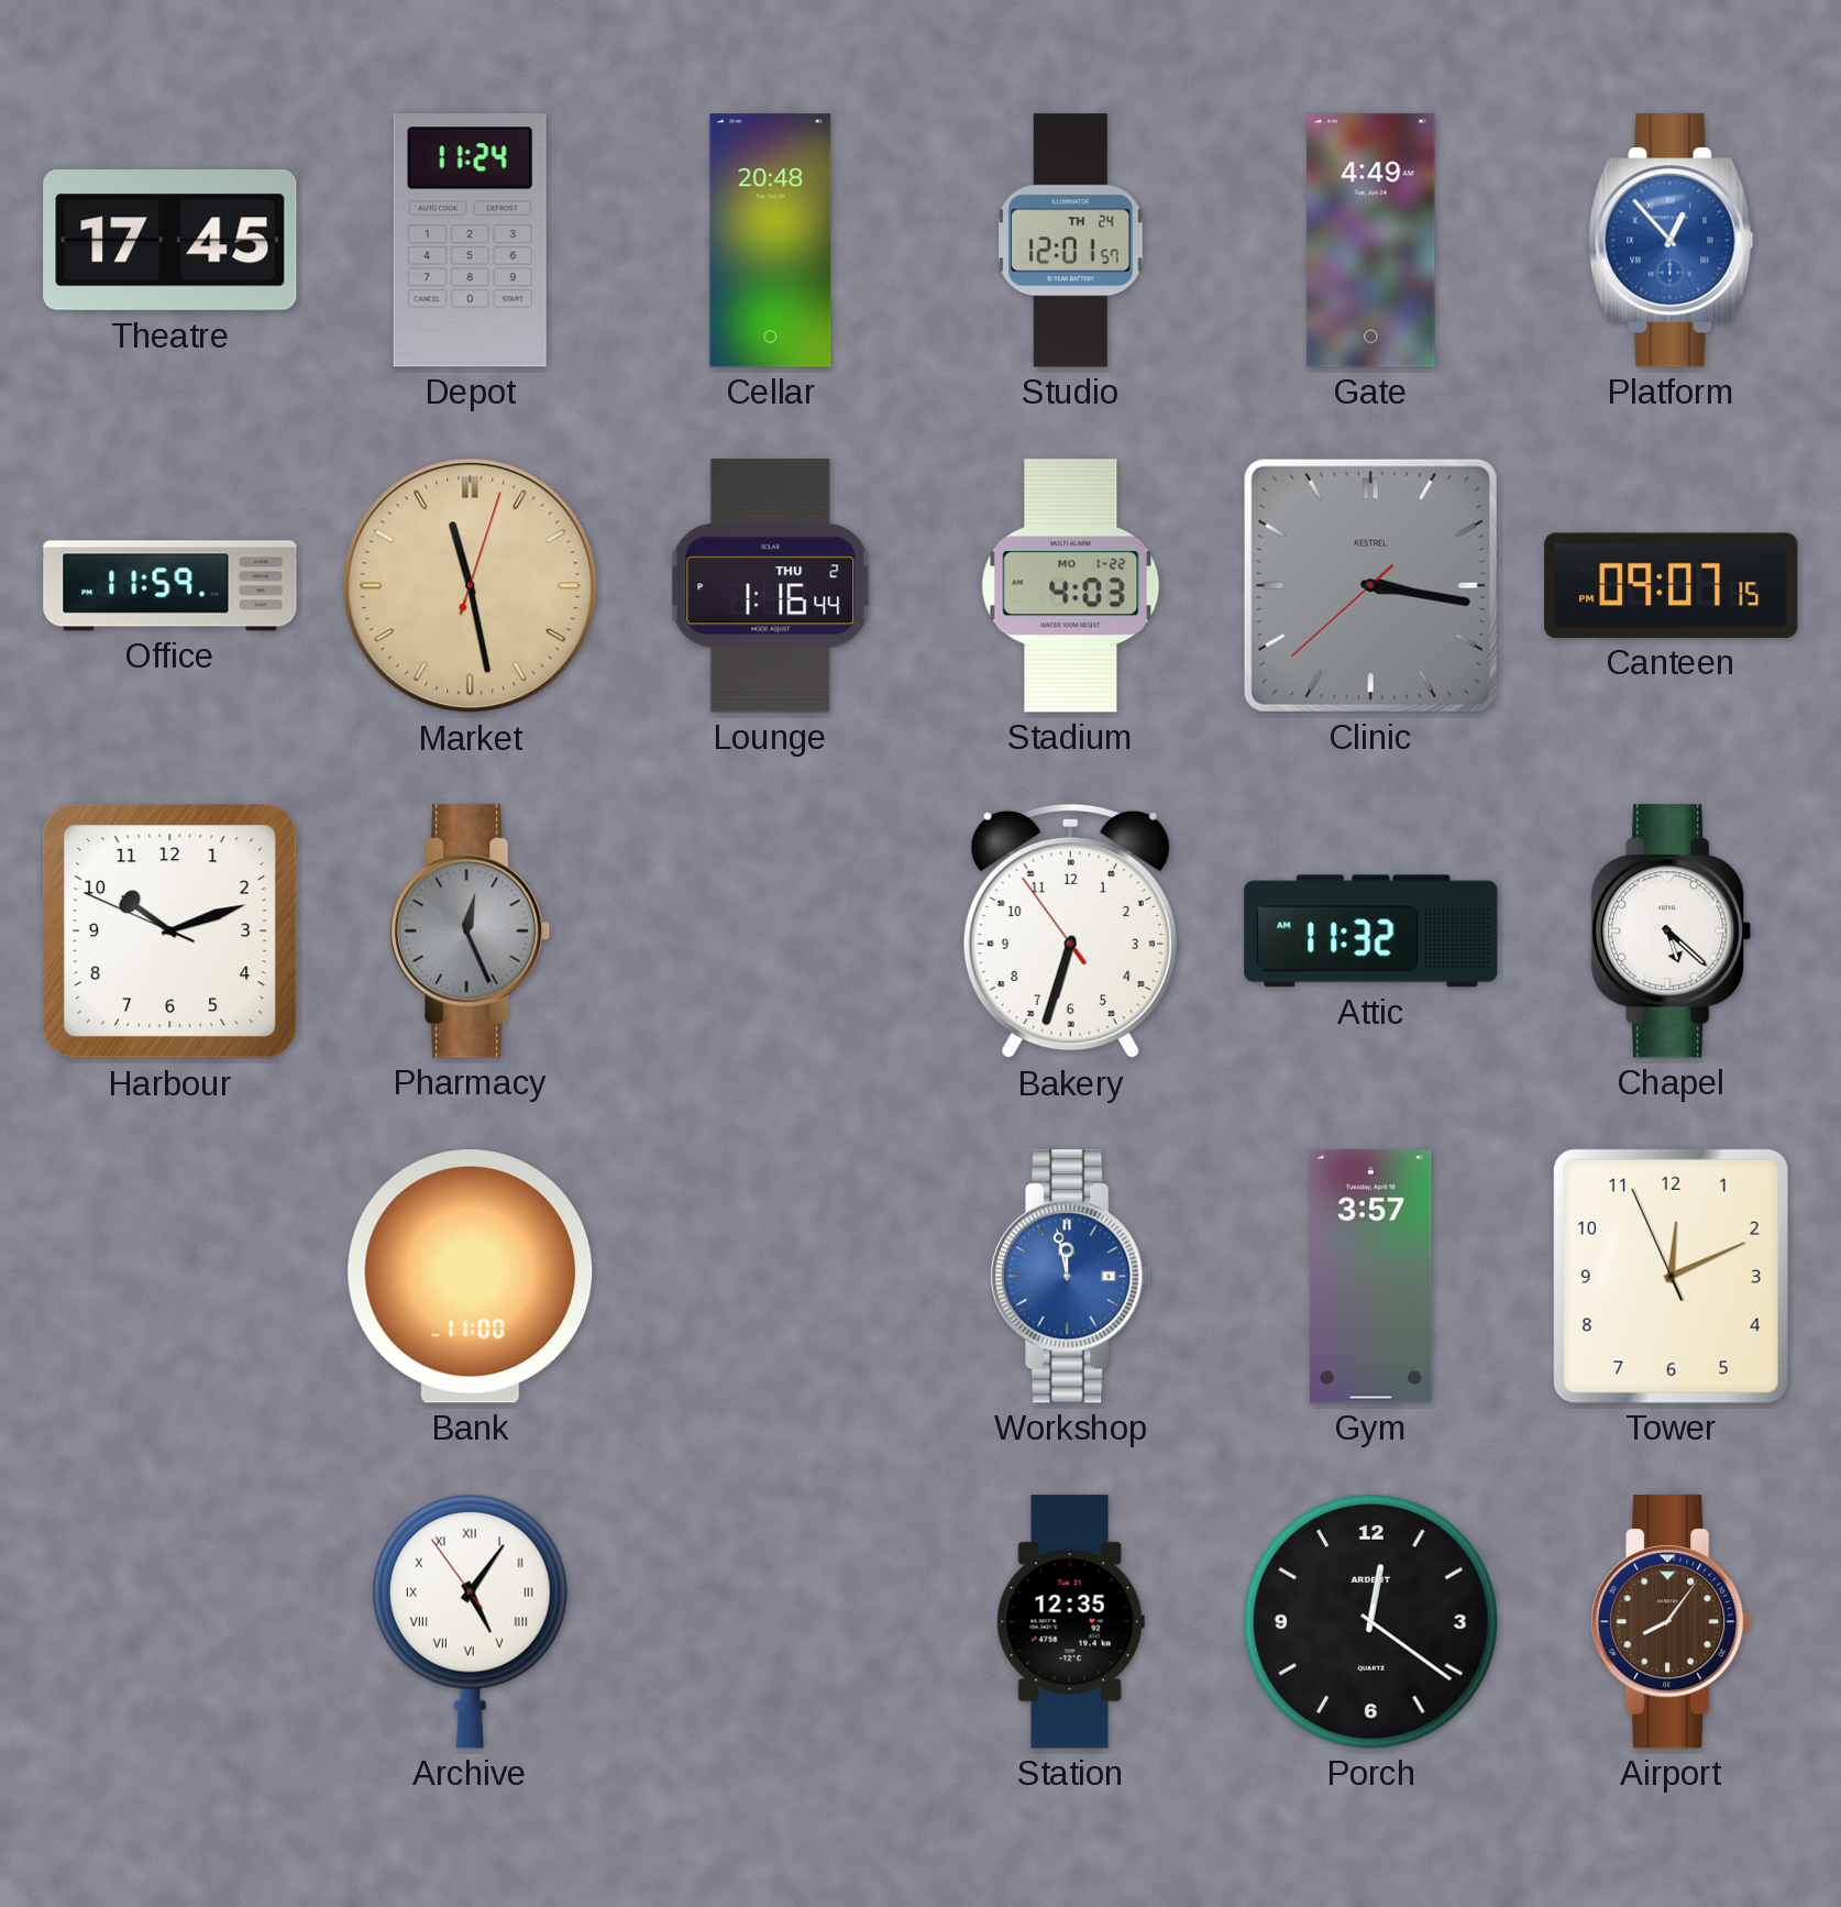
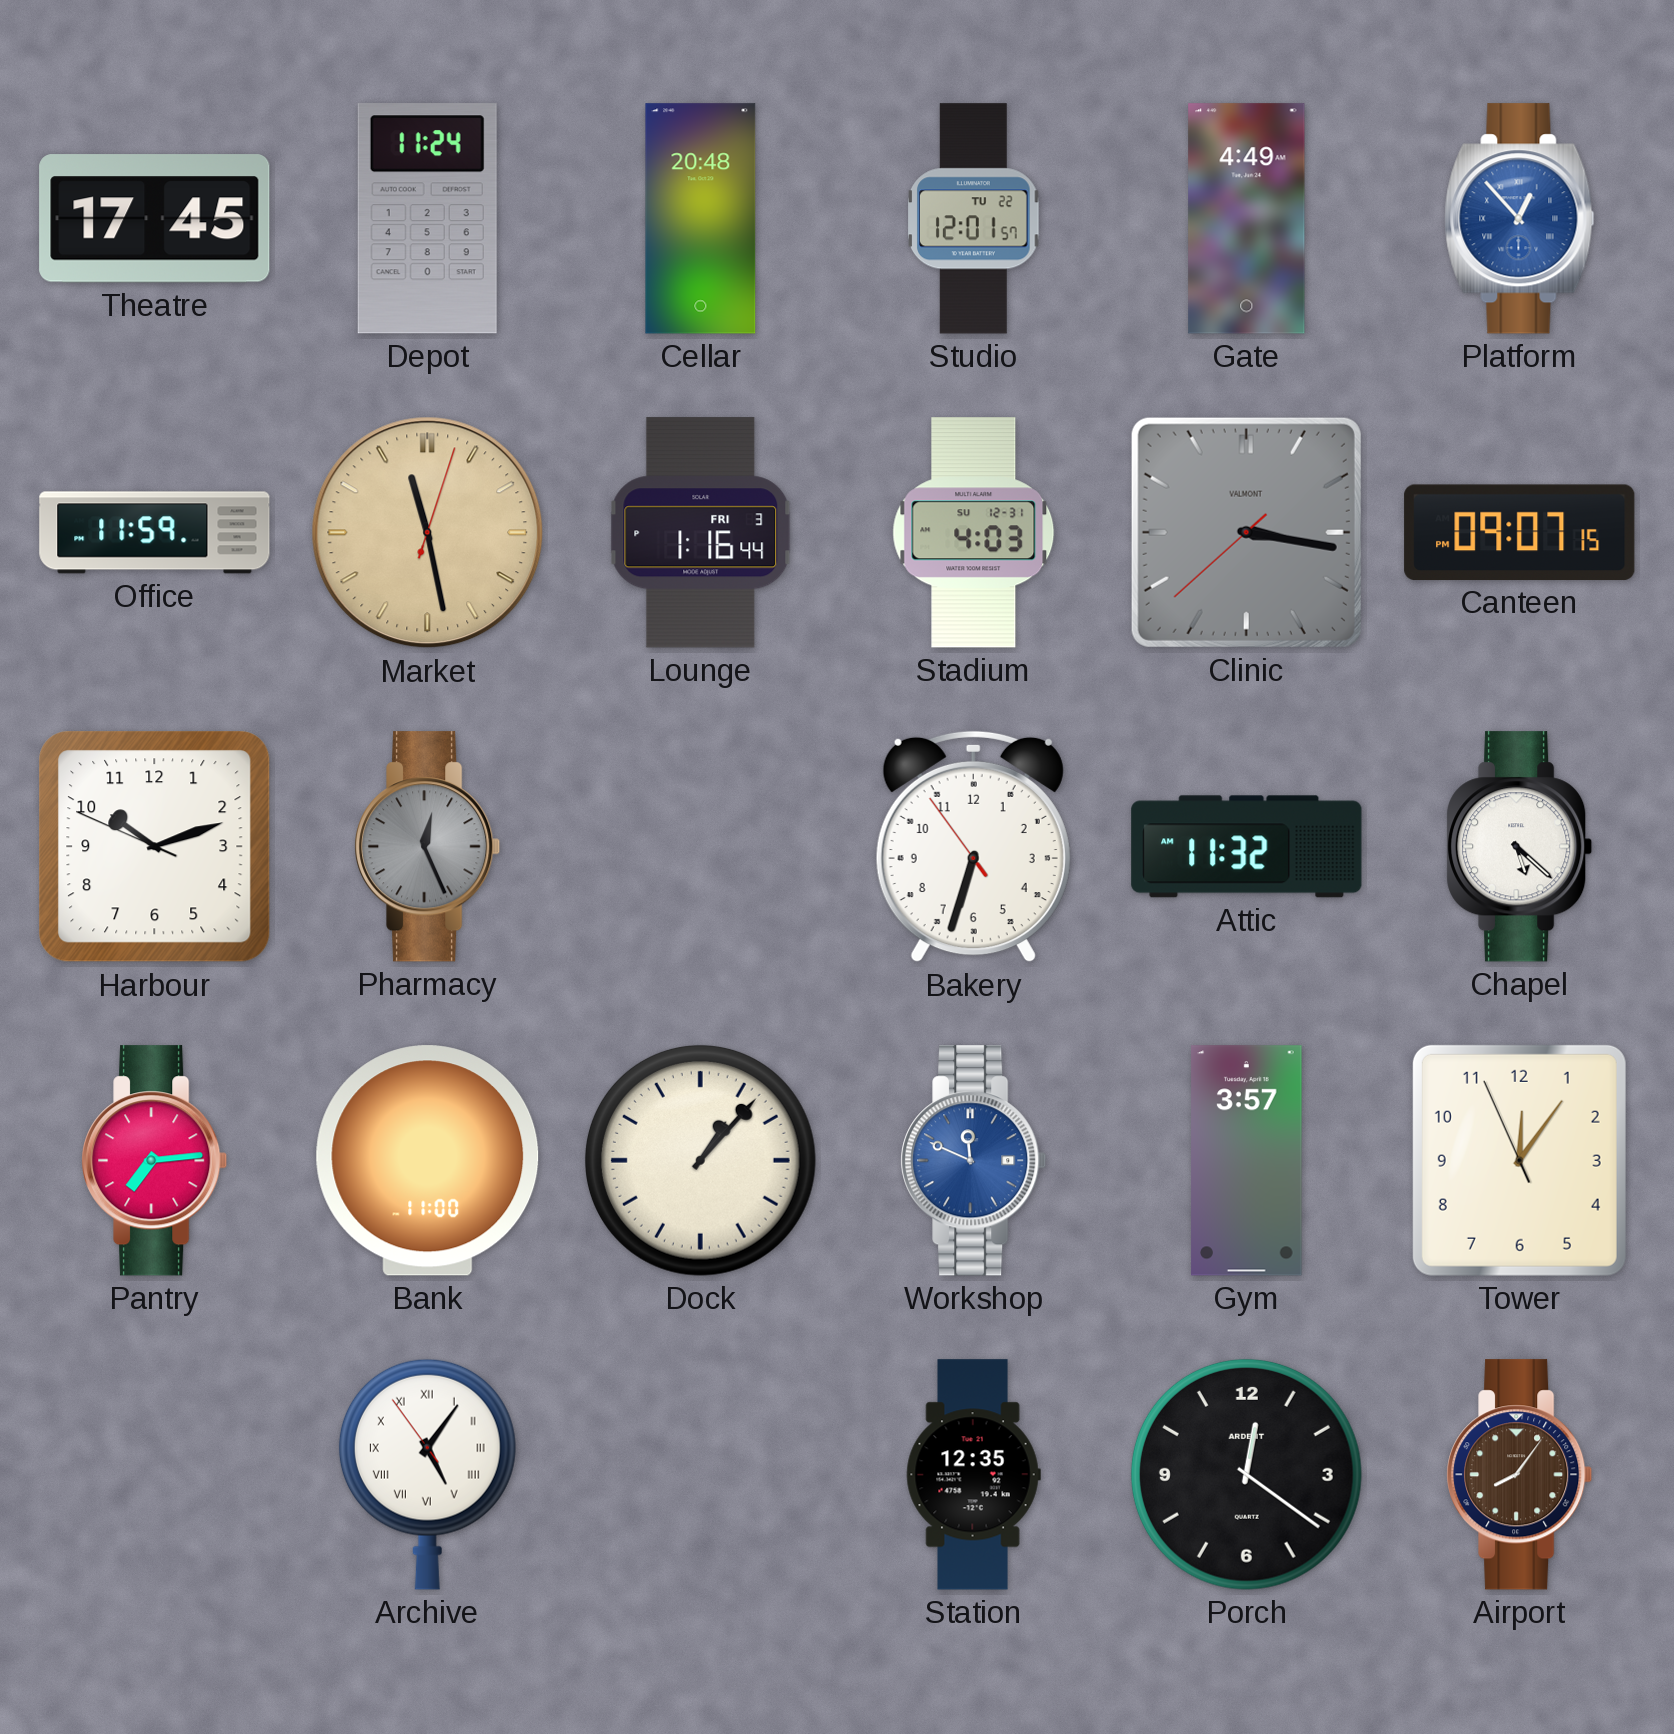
Studio date: TH 24 -> TU 22
Lounge date: THU 2 -> FRI 3
Stadium date: MO 1-22 -> SU 12-31
Clinic brand: KESTREL -> VALMONT
Pantry: none -> 7:14
Dock: none -> 1:07
Workshop: 11:58 -> 11:49
Tower: 12:10 -> 12:05
